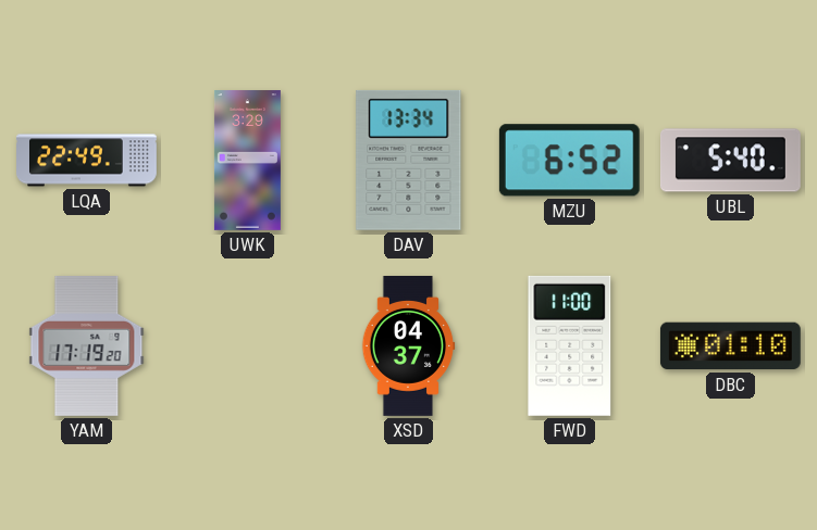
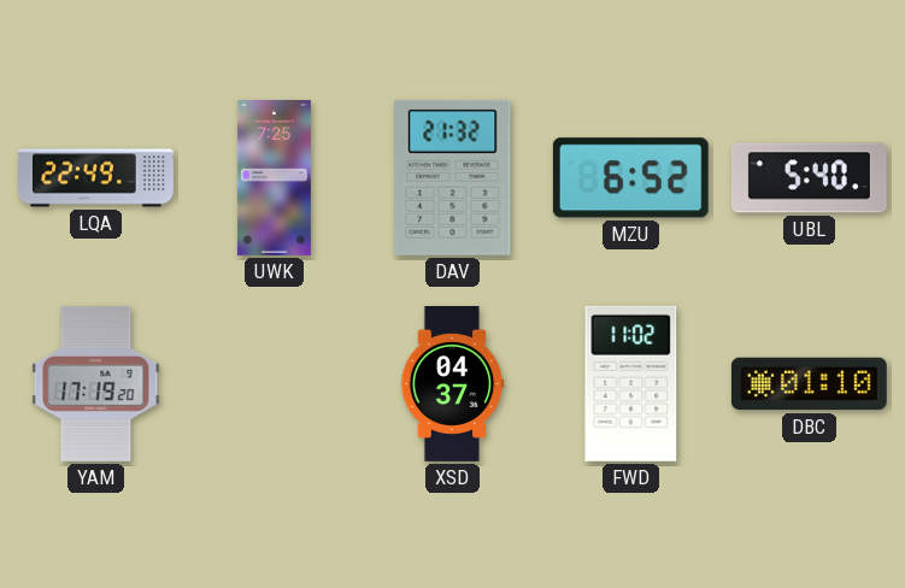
UWK: 3:29 -> 7:25
DAV: 13:34 -> 21:32
FWD: 11:00 -> 11:02
